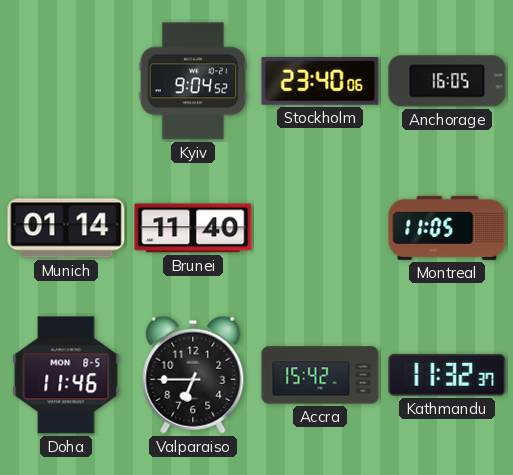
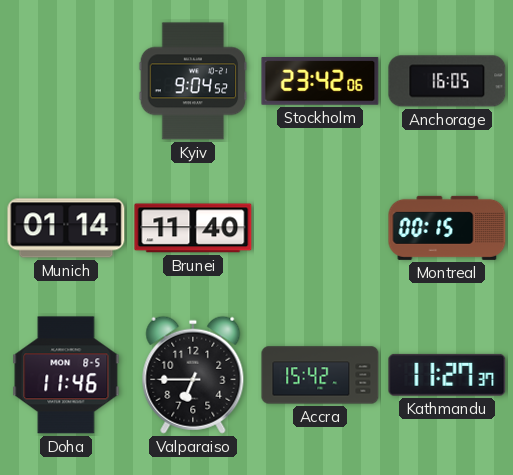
Stockholm: 23:40 -> 23:42
Montreal: 11:05 -> 00:15
Kathmandu: 11:32 -> 11:27
